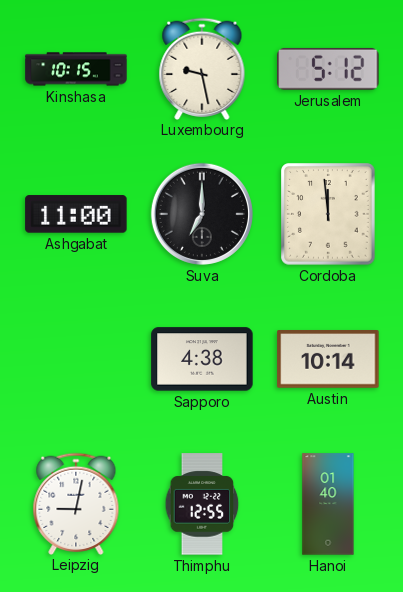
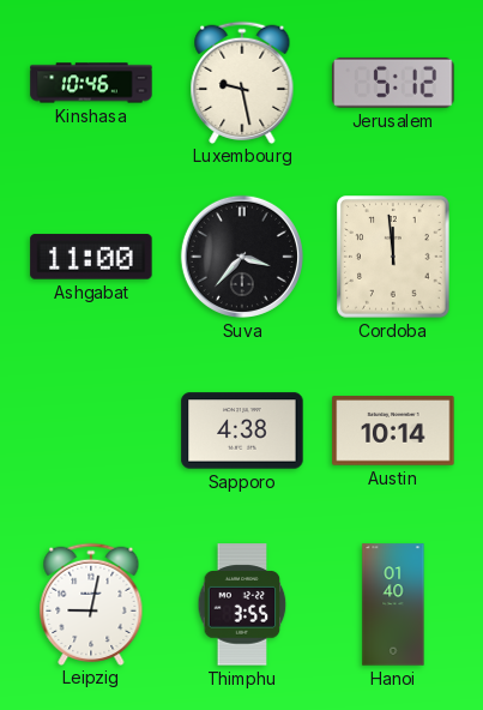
Kinshasa: 10:15 -> 10:46
Suva: 7:00 -> 3:37
Thimphu: 12:55 -> 3:55
